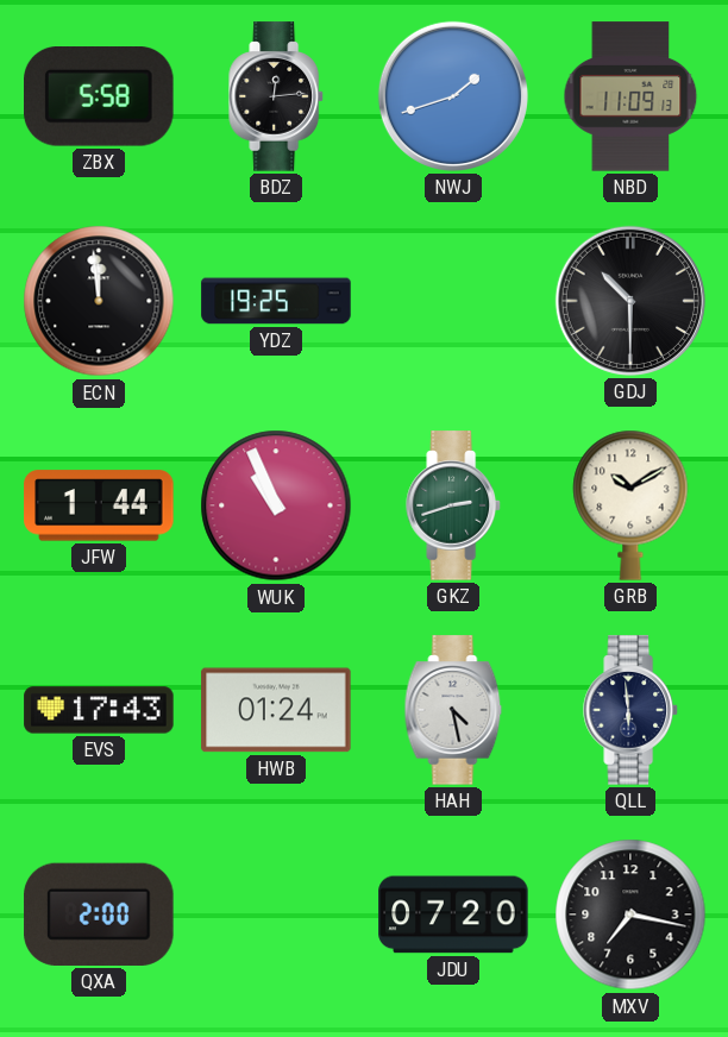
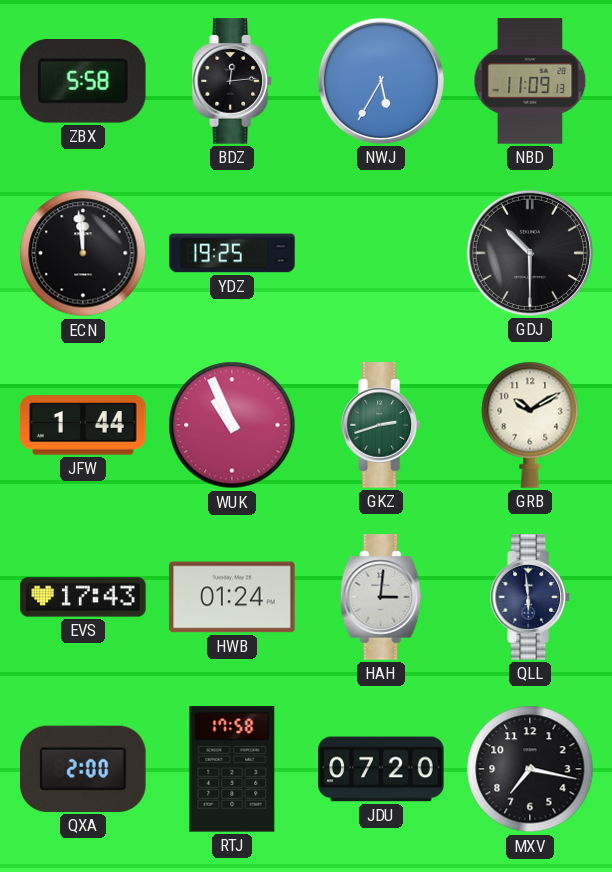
NWJ: 1:42 -> 5:35
HAH: 4:28 -> 3:01
RTJ: none -> 17:58
